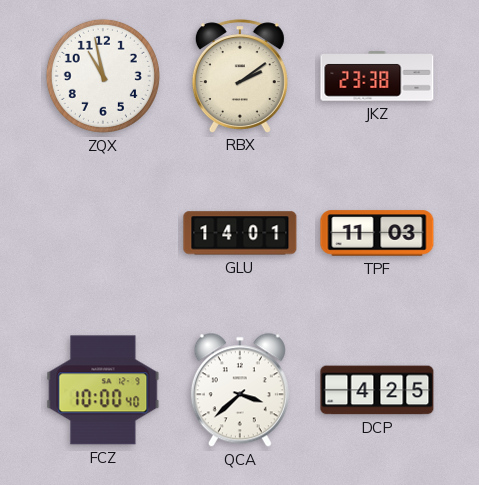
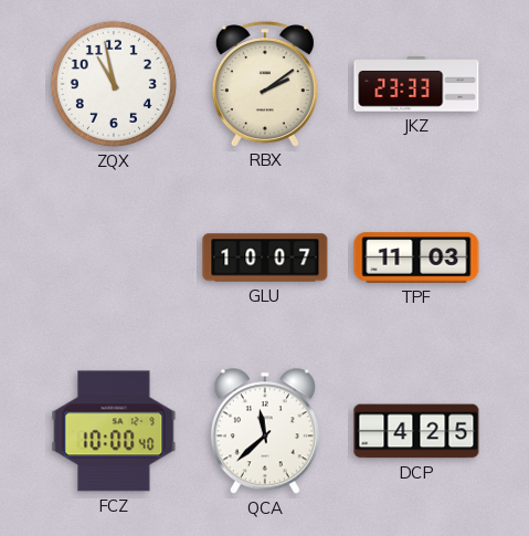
JKZ: 23:38 -> 23:33
GLU: 14:01 -> 10:07
QCA: 3:38 -> 11:38
